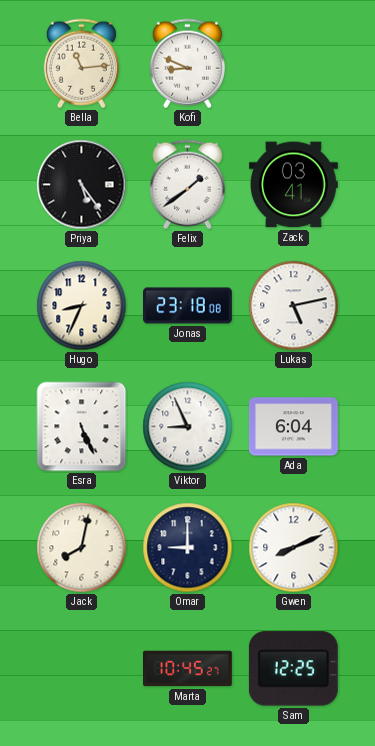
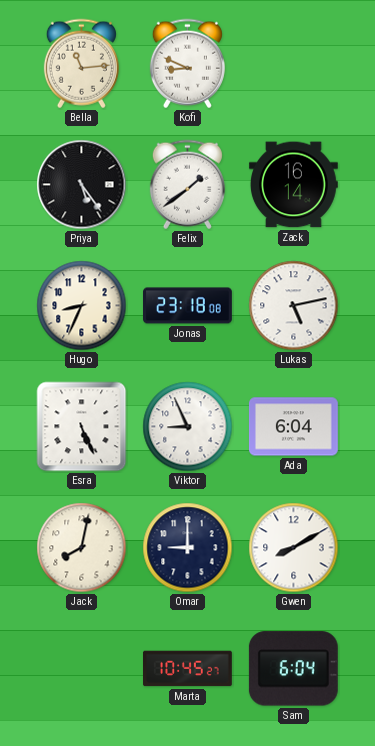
Zack: 03:41 -> 16:14
Gwen: 8:11 -> 8:10
Sam: 12:25 -> 6:04
